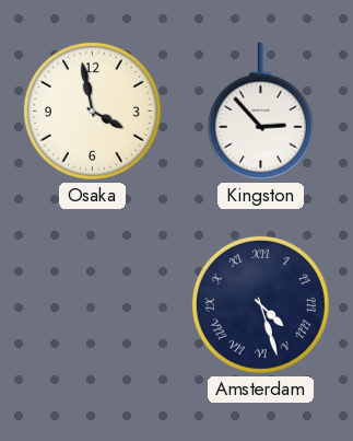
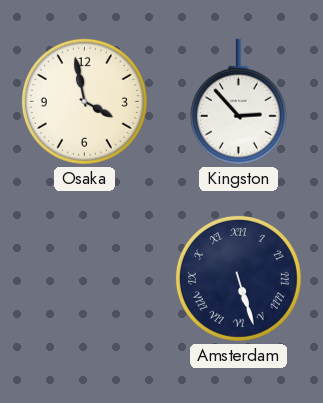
Amsterdam: 4:27 -> 5:27
